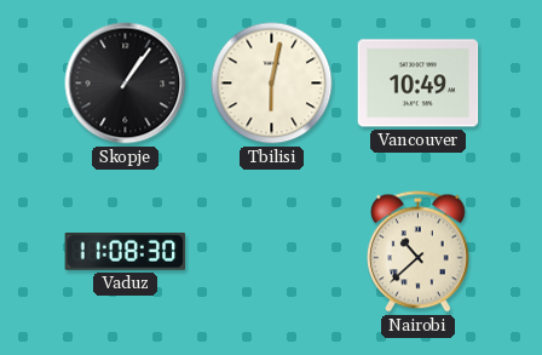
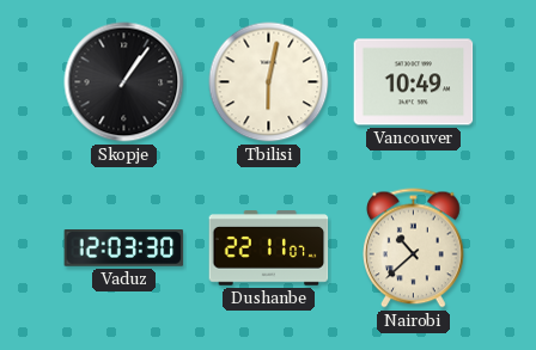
Vaduz: 11:08 -> 12:03
Dushanbe: none -> 22:11
